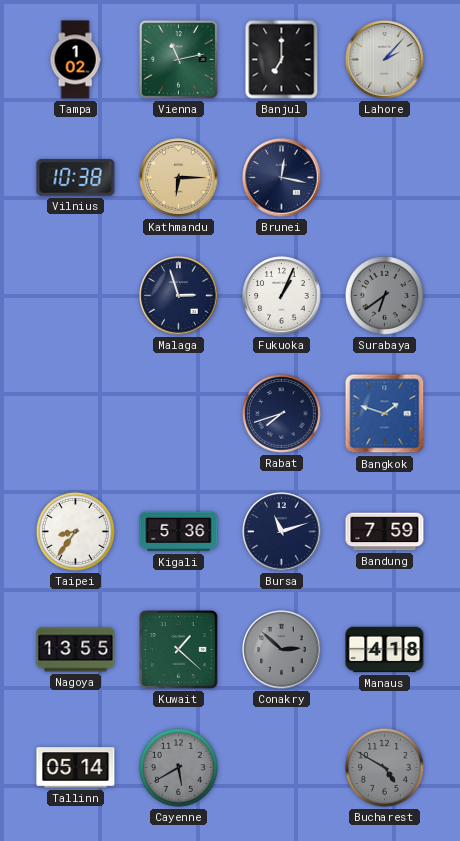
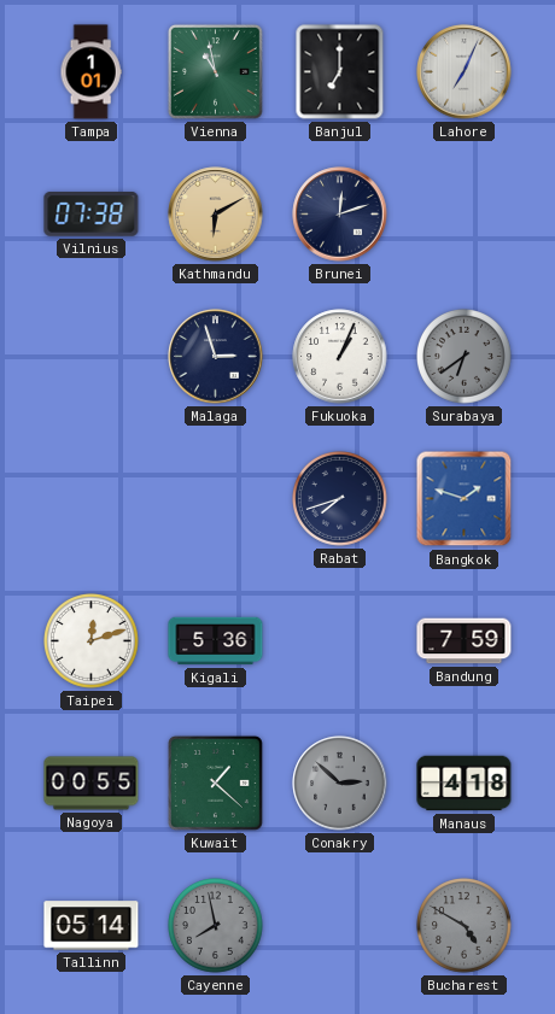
Tampa: 1:02 -> 1:01
Vienna: 11:13 -> 10:58
Lahore: 2:07 -> 7:04
Vilnius: 10:38 -> 07:38
Kathmandu: 6:15 -> 6:10
Brunei: 12:17 -> 12:12
Taipei: 8:36 -> 12:12
Bursa: 11:12 -> none
Nagoya: 13:55 -> 00:55
Cayenne: 5:40 -> 7:58
